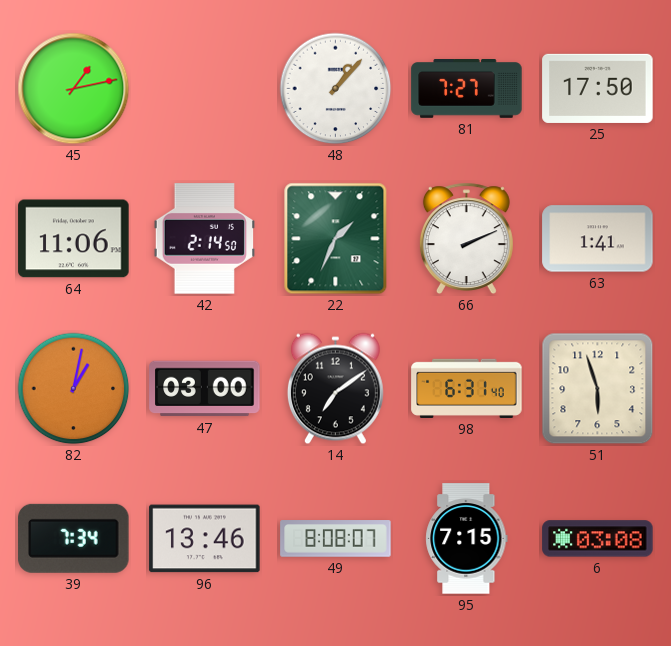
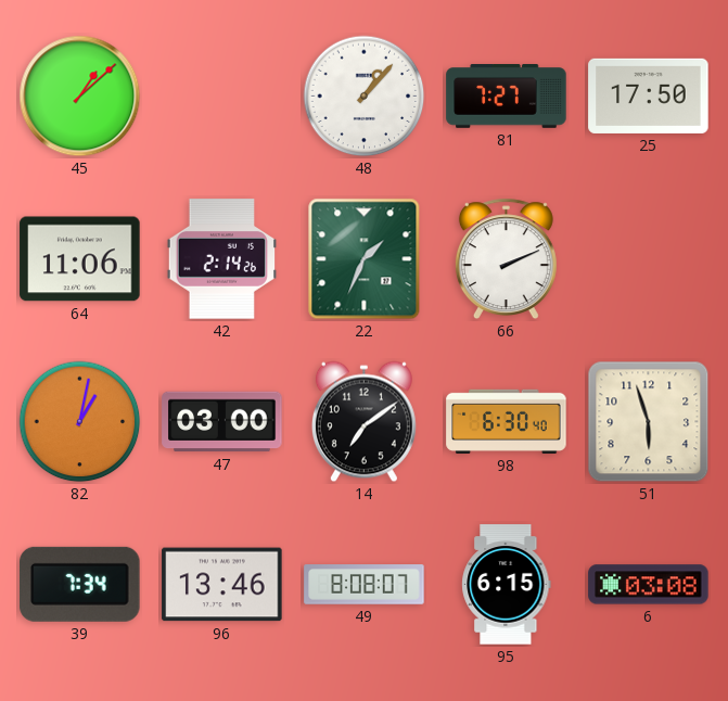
45: 1:13 -> 1:08
42: 2:14:50 -> 2:14:26
63: 1:41 -> none
98: 6:31 -> 6:30
95: 7:15 -> 6:15
